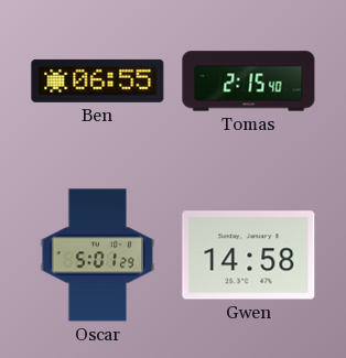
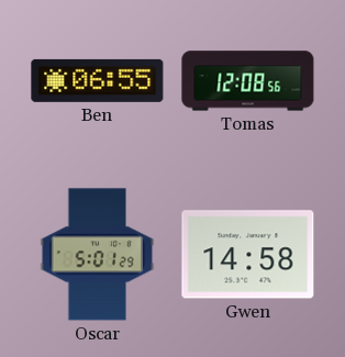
Tomas: 2:15 -> 12:08
